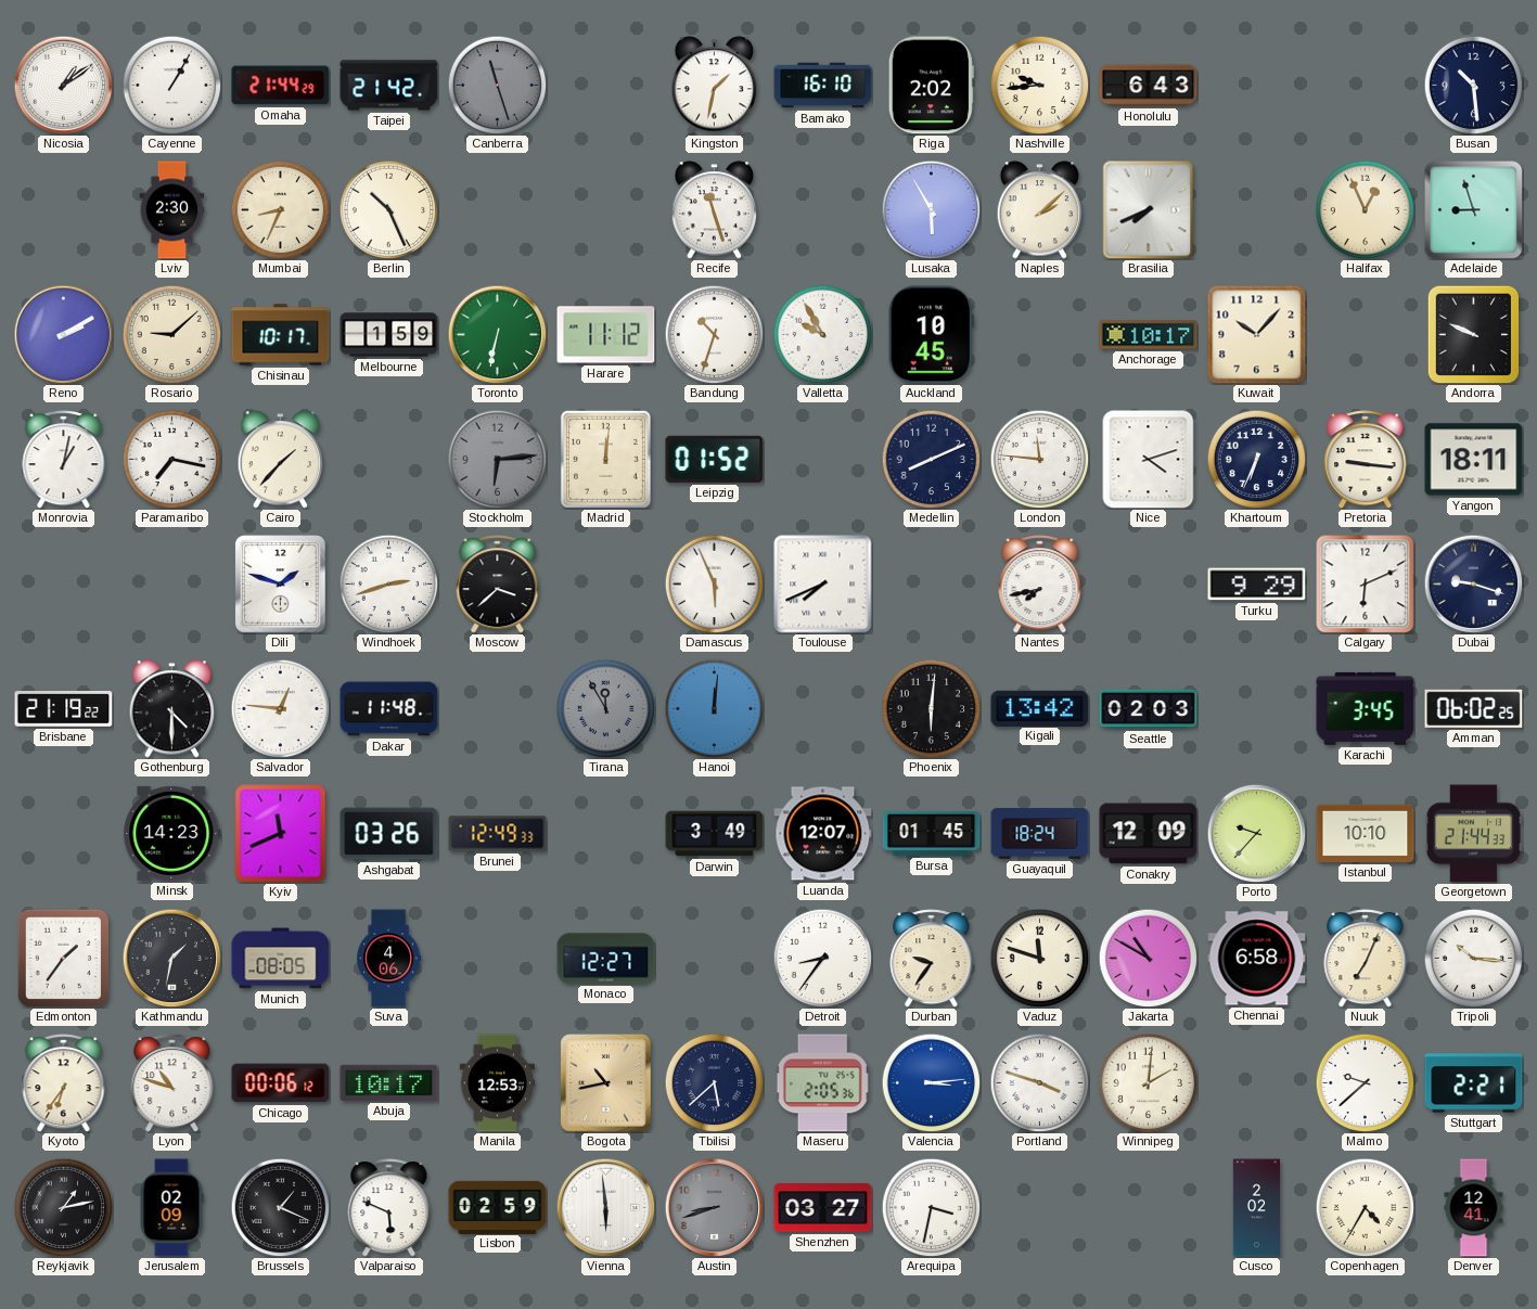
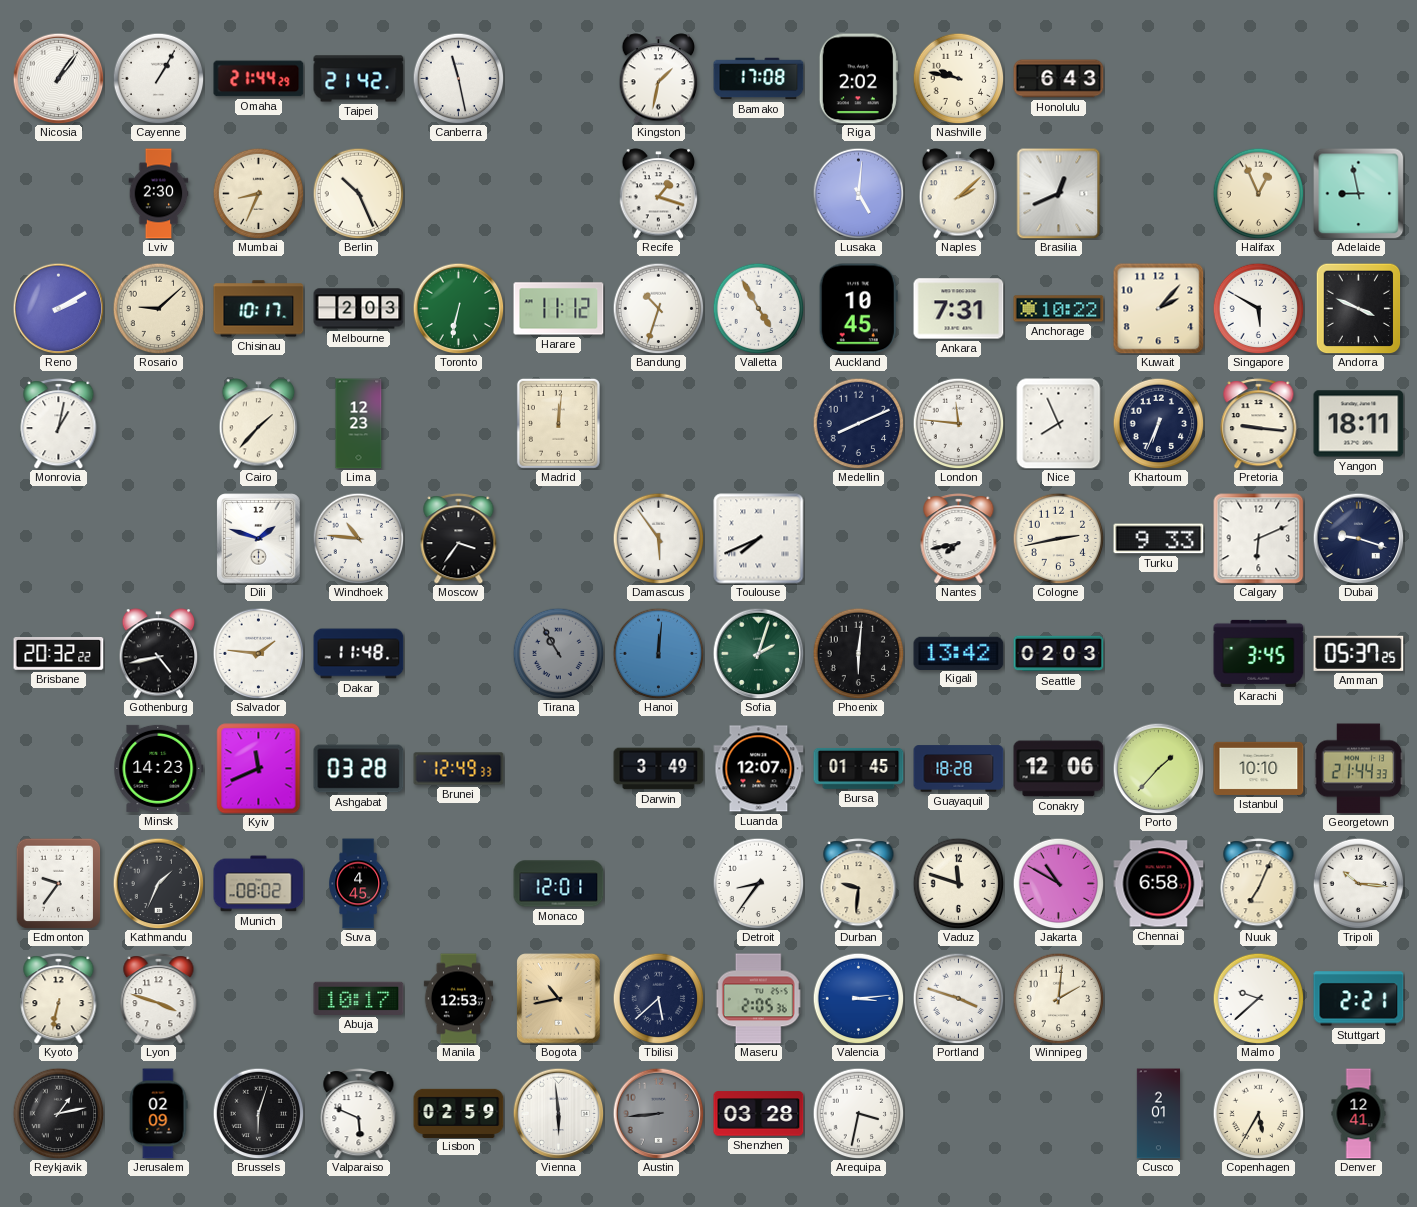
Nicosia: 1:09 -> 1:06
Canberra: 11:27 -> 11:28
Canberra dial: grey -> white
Bamako: 16:10 -> 17:08
Nashville: 9:44 -> 9:47
Busan: 10:29 -> none
Recife: 11:27 -> 1:18
Lusaka: 5:55 -> 5:01
Brasilia: 7:41 -> 12:41
Adelaide: 8:57 -> 8:58
Melbourne: 1:59 -> 2:03
Valletta: 9:55 -> 4:55
Ankara: none -> 7:31
Anchorage: 10:17 -> 10:22
Kuwait: 10:07 -> 2:07
Singapore: none -> 5:50
Andorra: 9:49 -> 3:49
Paramaribo: 7:17 -> none
Lima: none -> 12:23
Stockholm: 6:14 -> none
Leipzig: 01:52 -> none
Nice: 4:12 -> 7:56
Windhoek: 2:42 -> 10:46
Moscow: 3:38 -> 3:36
Damascus: 5:56 -> 5:54
Cologne: none -> 2:43
Turku: 9:29 -> 9:33
Brisbane: 21:19 -> 20:32
Gothenburg: 4:30 -> 4:43
Salvador: 12:46 -> 1:46
Tirana: 11:55 -> 10:55
Sofia: none -> 2:03
Amman: 06:02 -> 05:37
Ashgabat: 03:26 -> 03:28
Guayaquil: 18:24 -> 18:28
Conakry: 12:09 -> 12:06
Porto: 9:37 -> 1:37
Edmonton: 1:36 -> 9:36
Kathmandu: 1:32 -> 1:34
Munich: 08:05 -> 08:02
Suva: 4:06 -> 4:45
Monaco: 12:27 -> 12:01
Durban: 9:36 -> 9:31
Kyoto: 6:36 -> 6:32
Lyon: 10:48 -> 3:48
Chicago: 00:06 -> none
Brussels: 1:19 -> 6:03
Austin: 8:42 -> 8:44
Shenzhen: 03:27 -> 03:28
Cusco: 2:02 -> 2:01
Copenhagen: 4:35 -> 5:35
